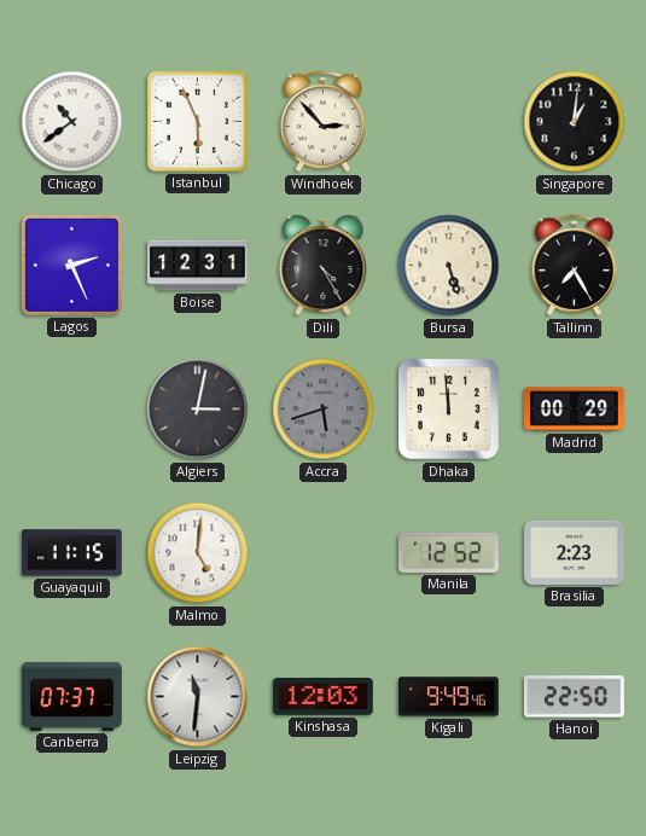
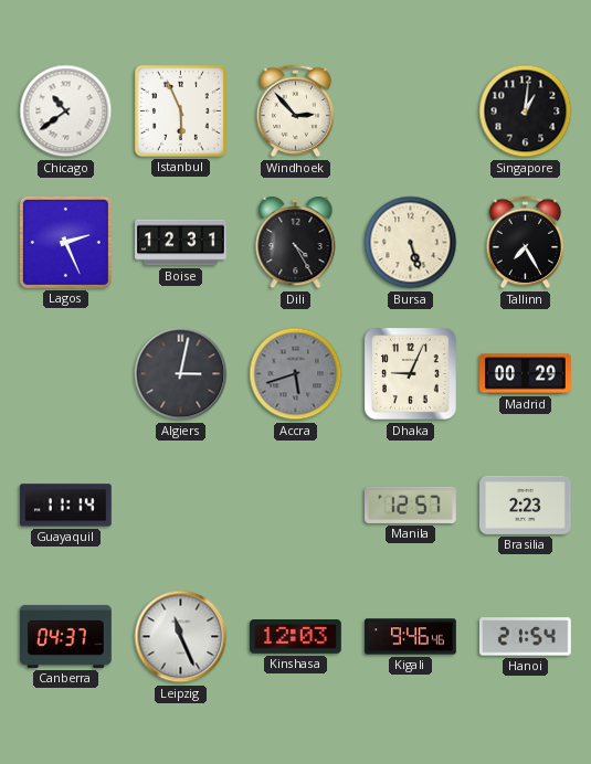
Dhaka: 11:59 -> 9:04
Guayaquil: 11:15 -> 11:14
Malmo: 5:01 -> none
Manila: 12:52 -> 12:57
Canberra: 07:37 -> 04:37
Leipzig: 11:31 -> 11:26
Kigali: 9:49 -> 9:46
Hanoi: 22:50 -> 21:54
